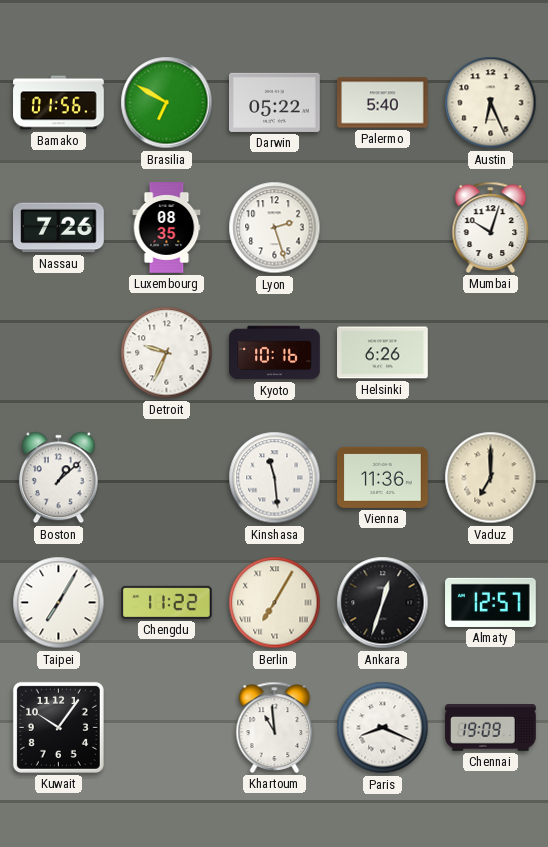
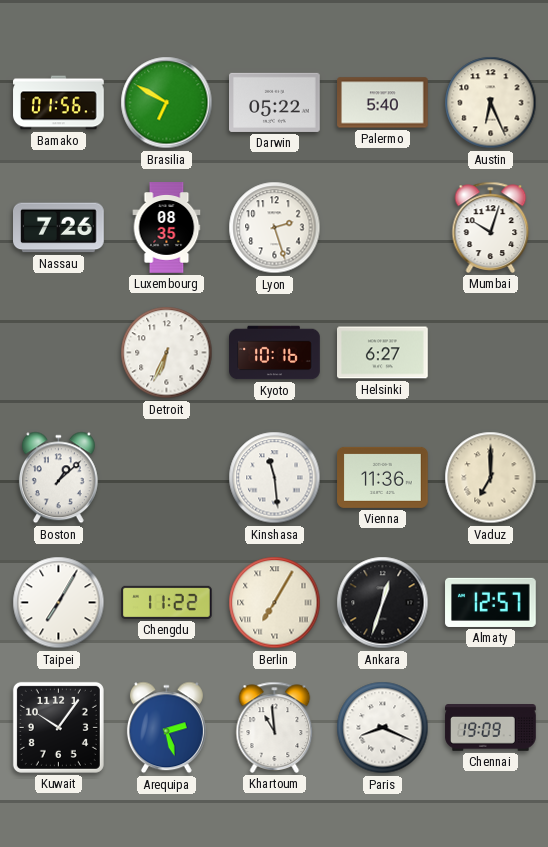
Detroit: 9:34 -> 6:34
Helsinki: 6:26 -> 6:27
Arequipa: none -> 2:27
